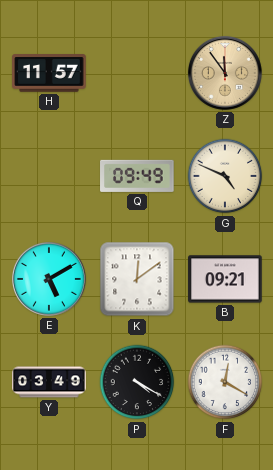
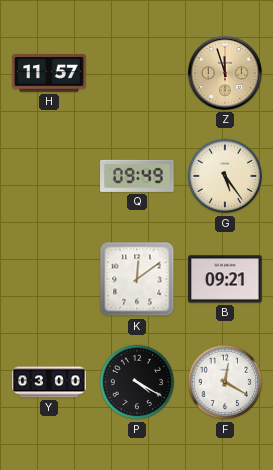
Z: 11:54 -> 11:57
G: 4:49 -> 5:24
E: 5:10 -> none
Y: 03:49 -> 03:00
